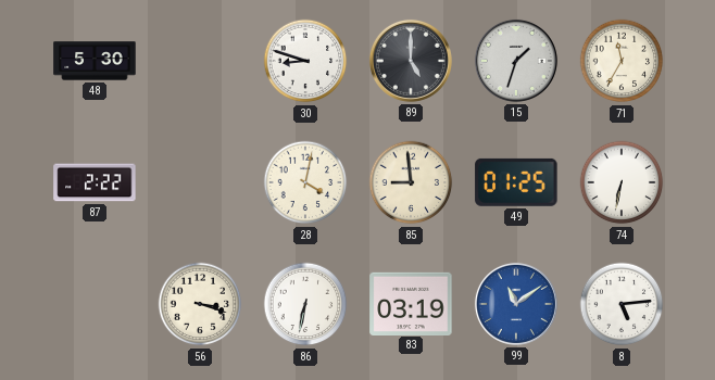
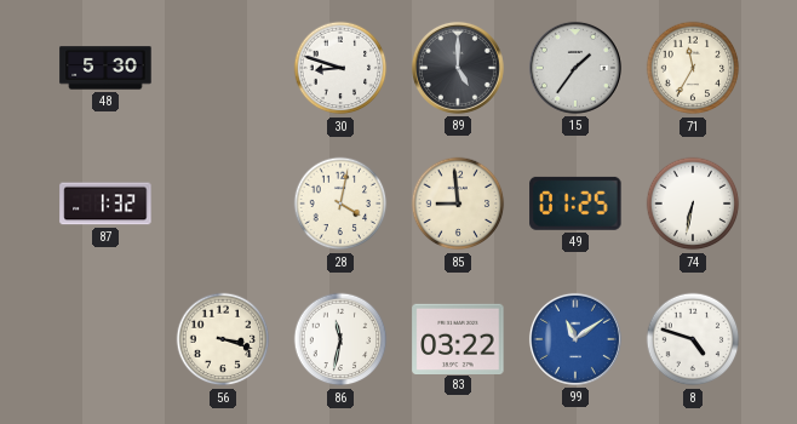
15: 1:33 -> 1:36
87: 2:22 -> 1:32
86: 6:32 -> 11:32
83: 03:19 -> 03:22
8: 5:14 -> 4:48
